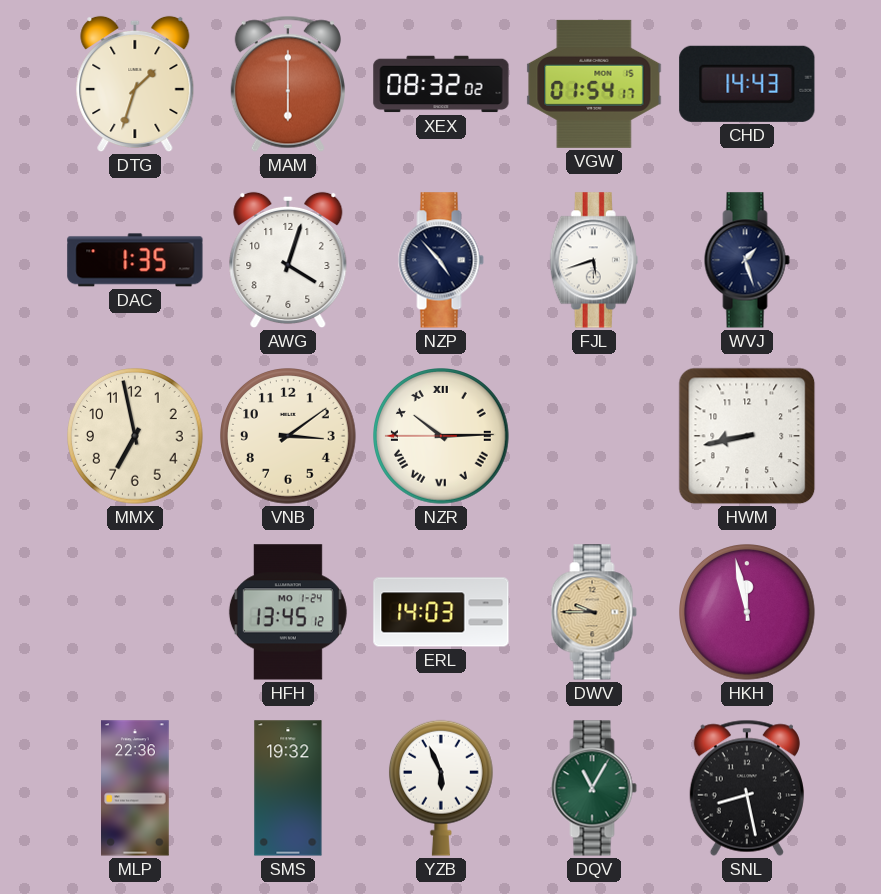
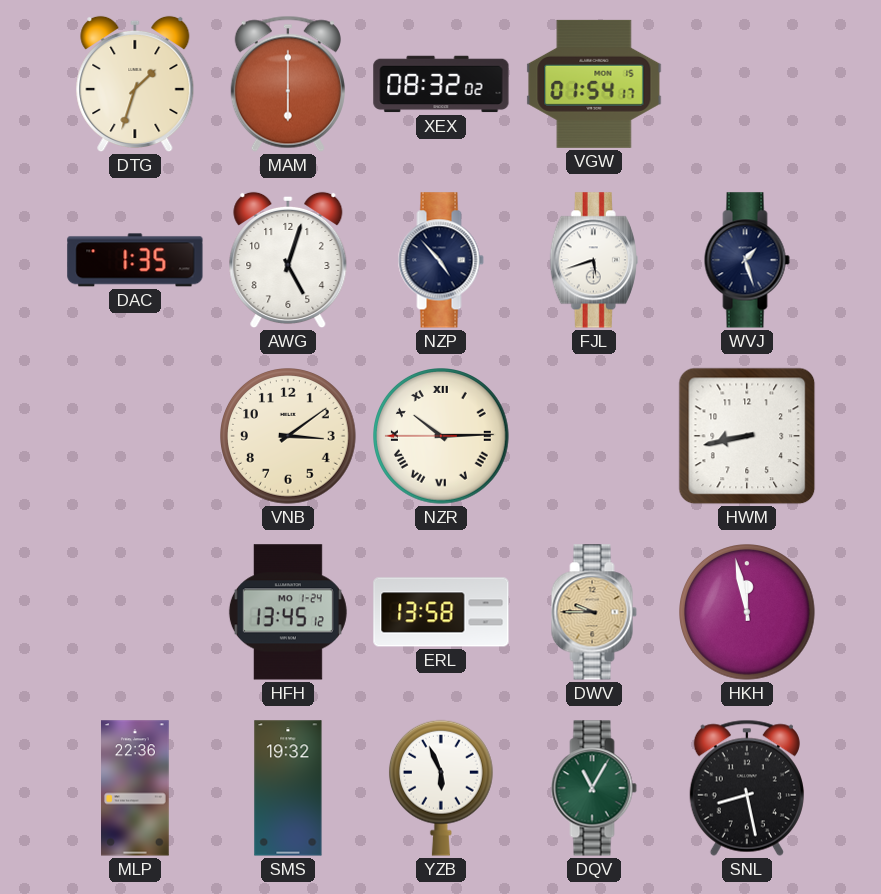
CHD: 14:43 -> none
AWG: 4:03 -> 5:03
MMX: 6:58 -> none
ERL: 14:03 -> 13:58
